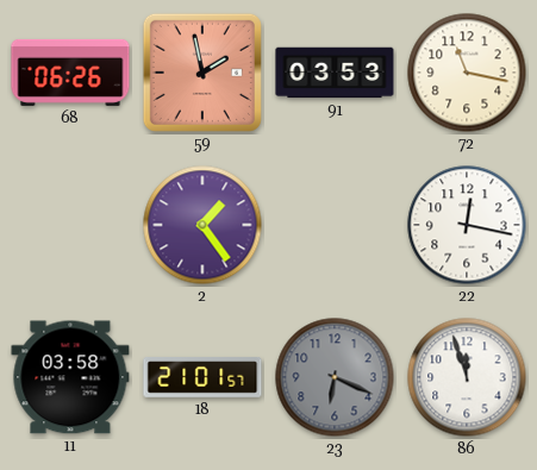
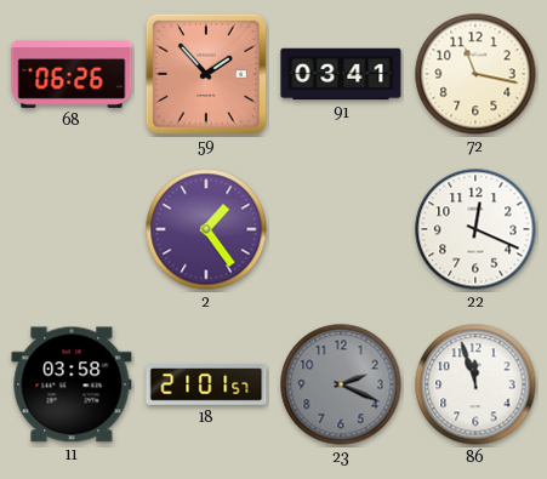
59: 1:58 -> 1:53
91: 03:53 -> 03:41
22: 12:17 -> 12:19
23: 6:19 -> 2:19
